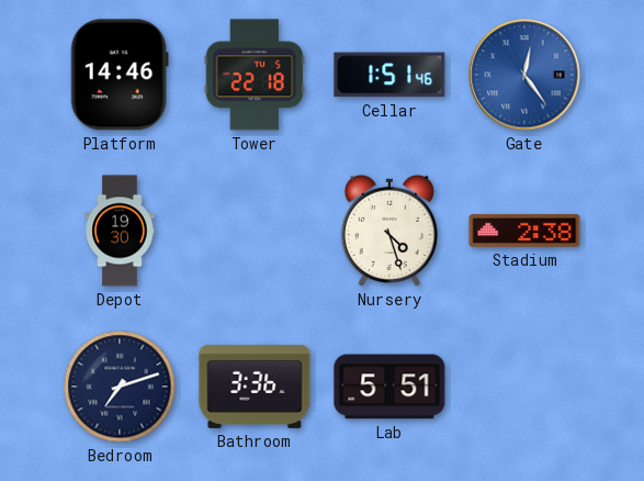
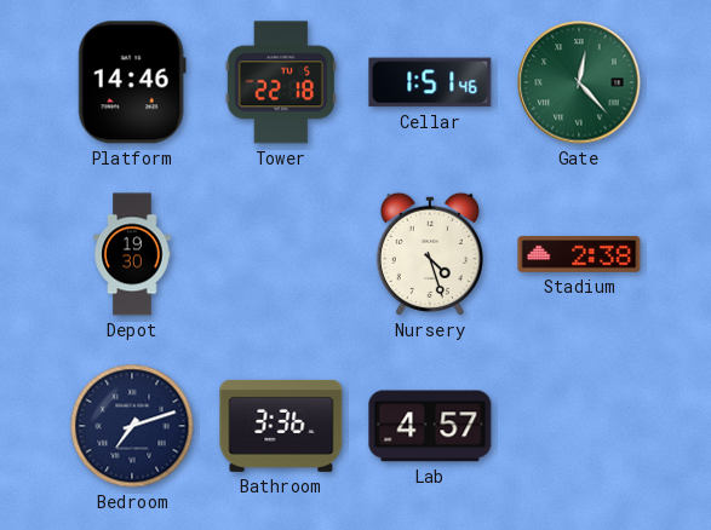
Gate: 12:24 -> 12:23
Gate dial: blue -> green
Lab: 5:51 -> 4:57
